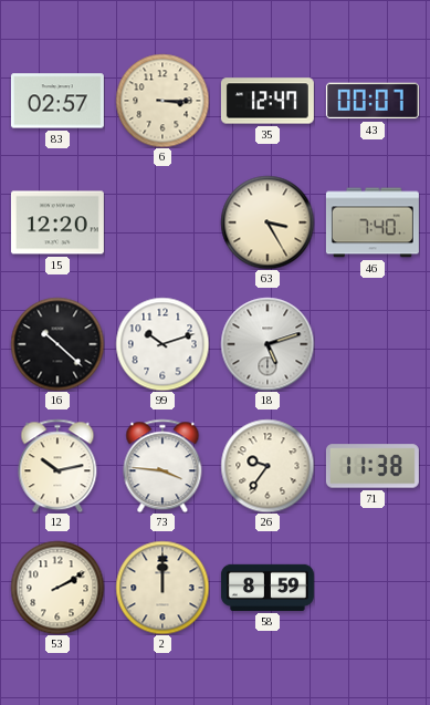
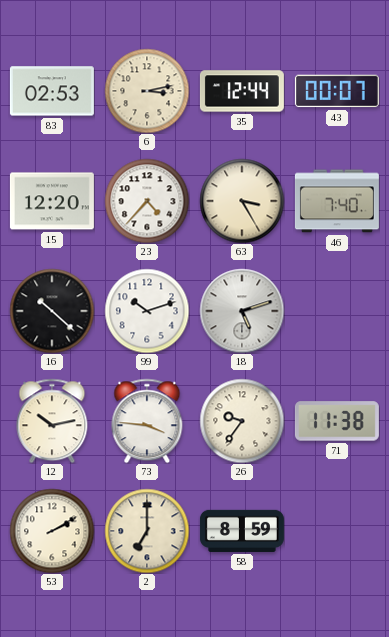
83: 02:57 -> 02:53
6: 3:15 -> 3:13
35: 12:47 -> 12:44
23: none -> 4:37
2: 12:00 -> 7:00
